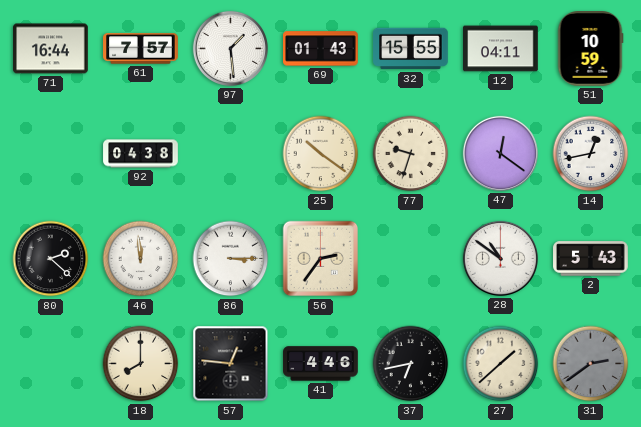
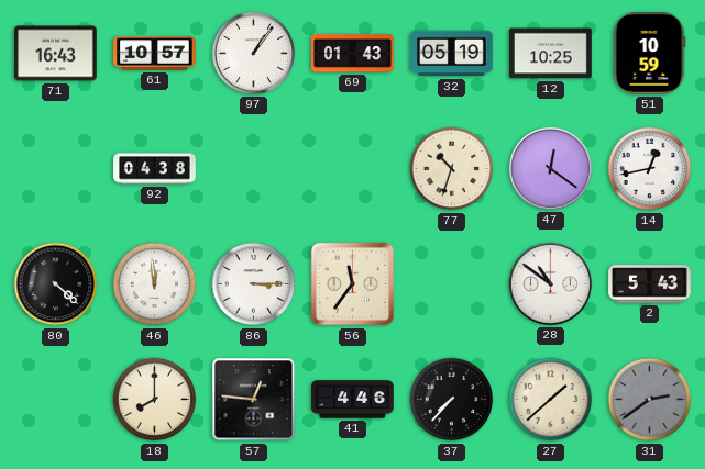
71: 16:44 -> 16:43
61: 7:57 -> 10:57
97: 1:29 -> 1:06
32: 15:55 -> 05:19
12: 04:11 -> 10:25
25: 10:21 -> none
77: 9:33 -> 10:33
80: 2:22 -> 4:22
56: 2:36 -> 11:36
37: 6:43 -> 7:37
